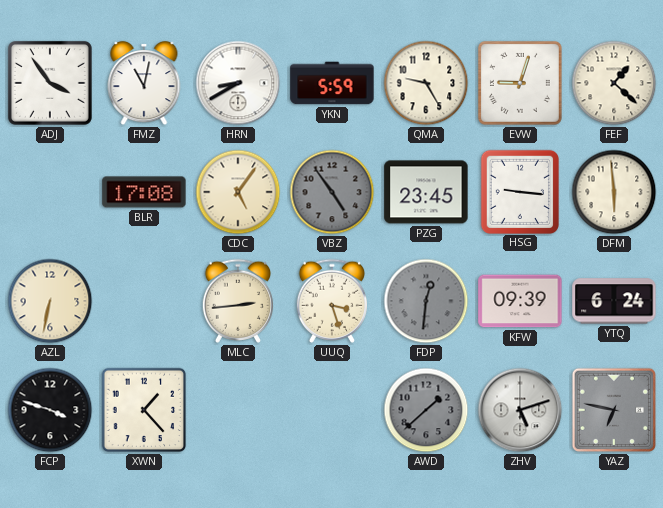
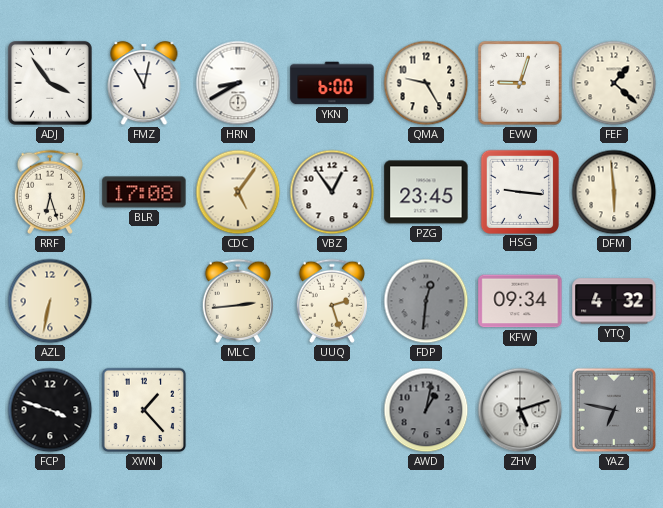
YKN: 5:59 -> 6:00
RRF: none -> 6:27
VBZ: 4:54 -> 12:54
VBZ dial: grey -> white
UUQ: 3:27 -> 2:27
KFW: 09:39 -> 09:34
YTQ: 6:24 -> 4:32
AWD: 1:38 -> 1:02
